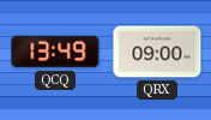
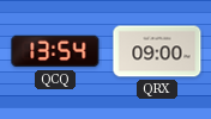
QCQ: 13:49 -> 13:54
